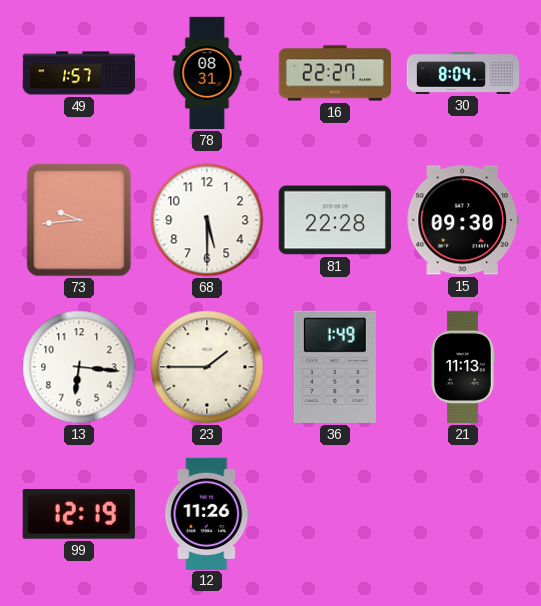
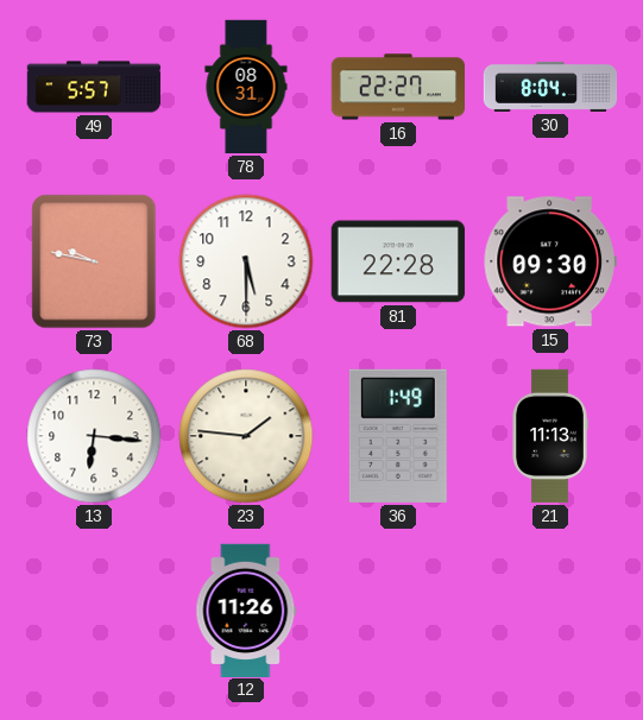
49: 1:57 -> 5:57
73: 9:44 -> 9:47
23: 1:45 -> 1:46
99: 12:19 -> none
